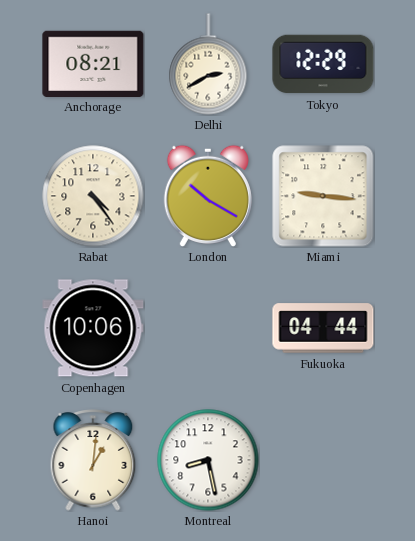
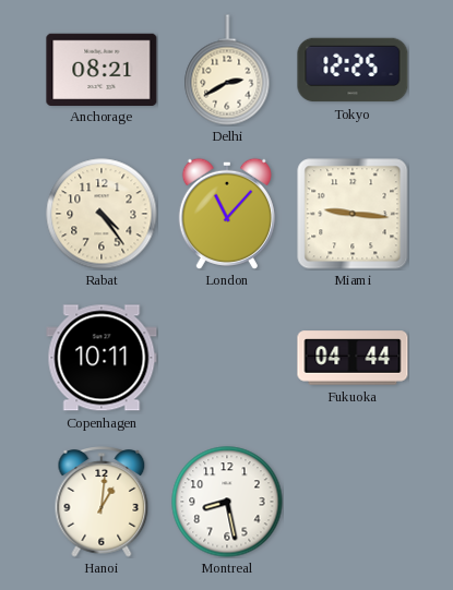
Tokyo: 12:29 -> 12:25
London: 10:20 -> 11:07
Copenhagen: 10:06 -> 10:11
